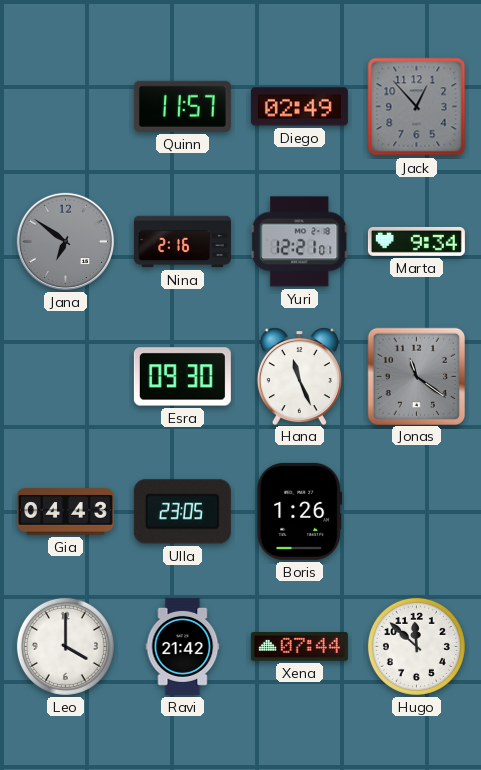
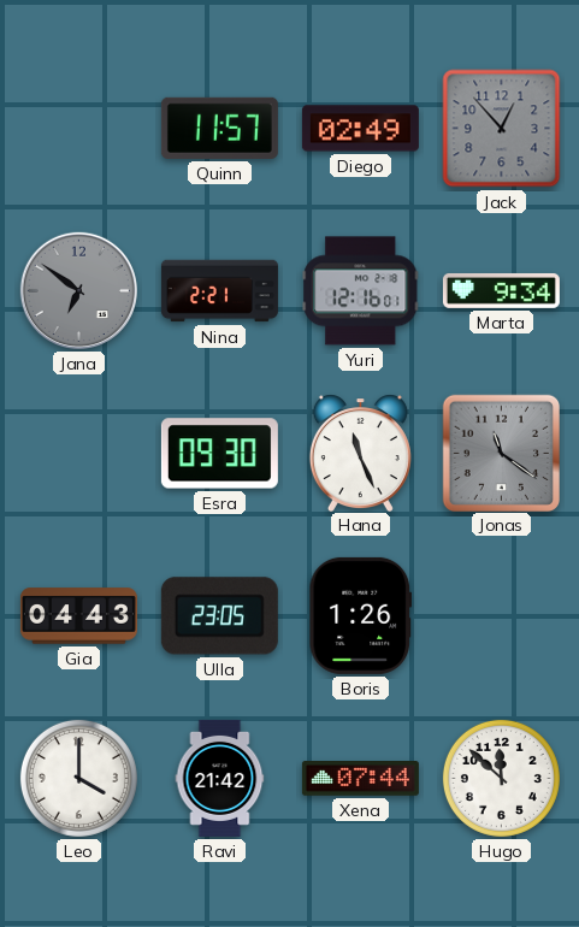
Nina: 2:16 -> 2:21
Yuri: 12:21 -> 12:16
